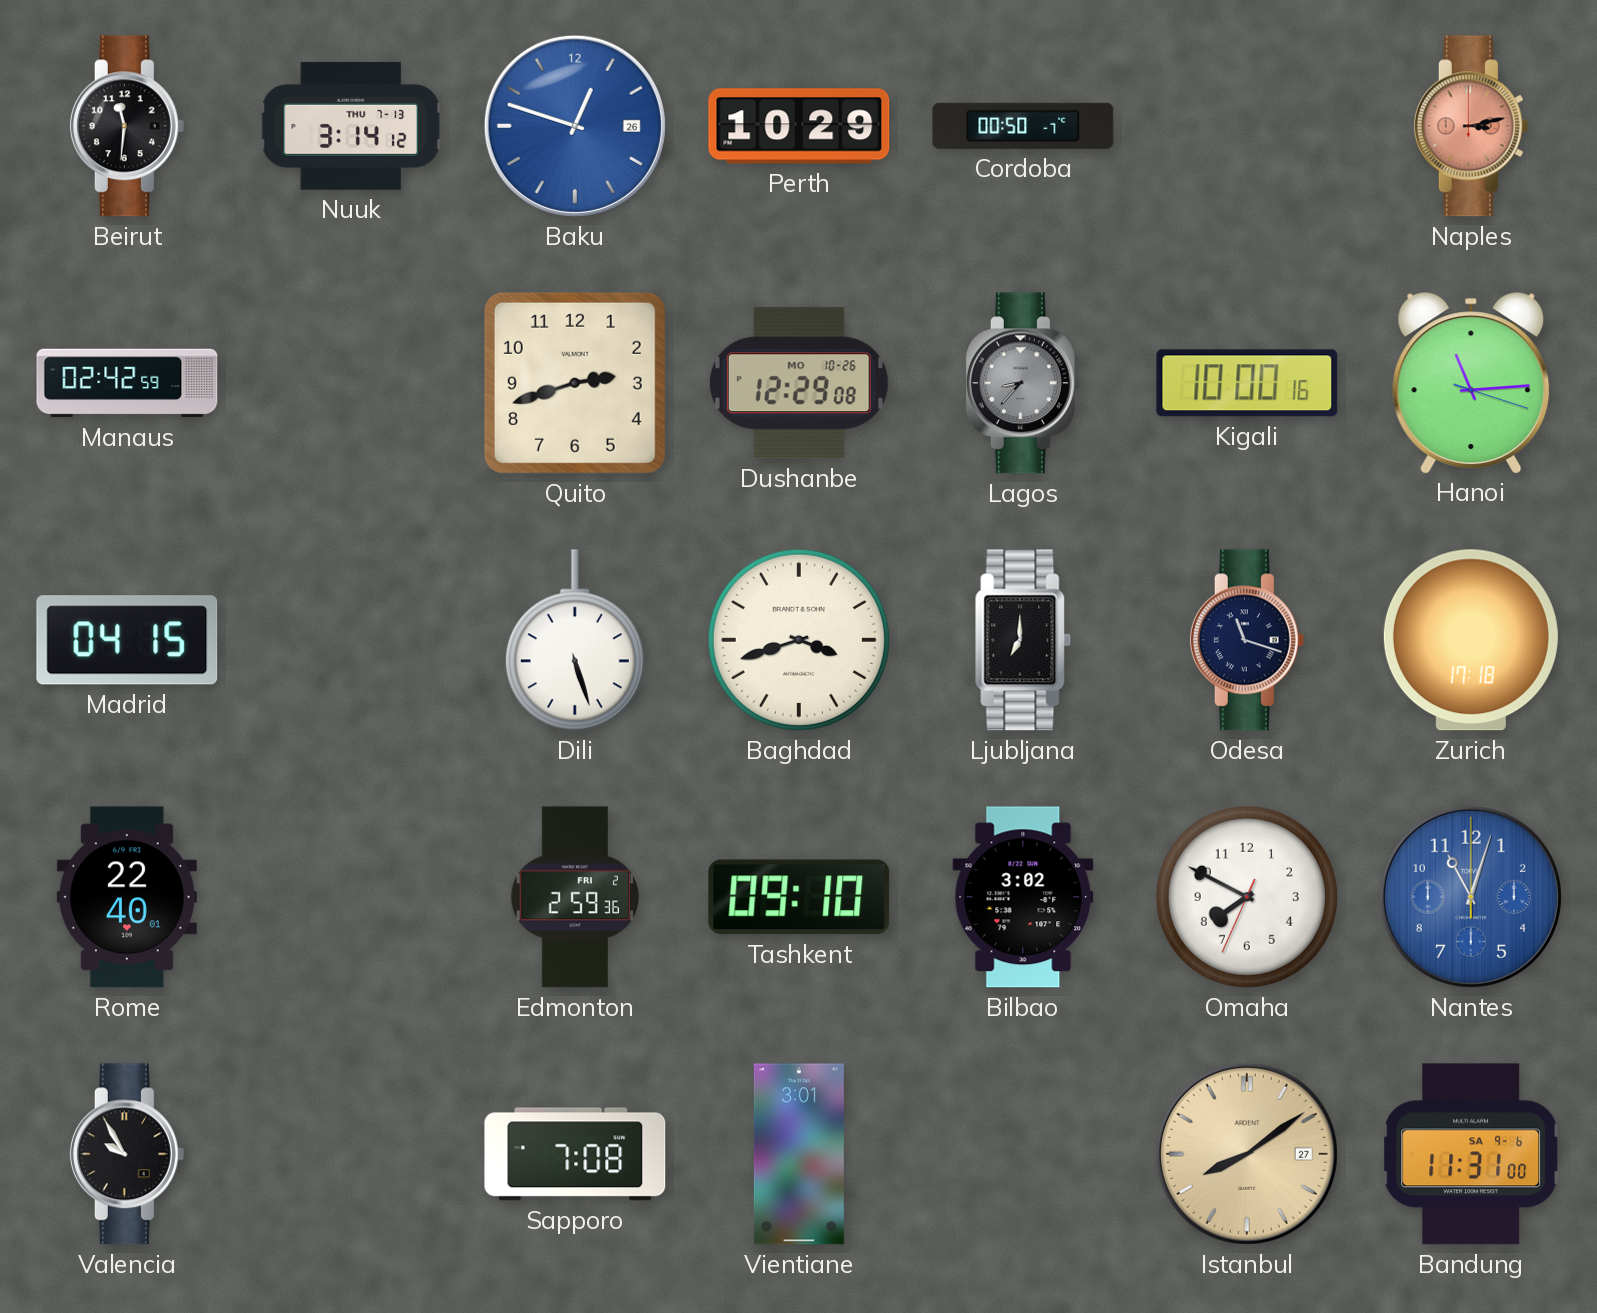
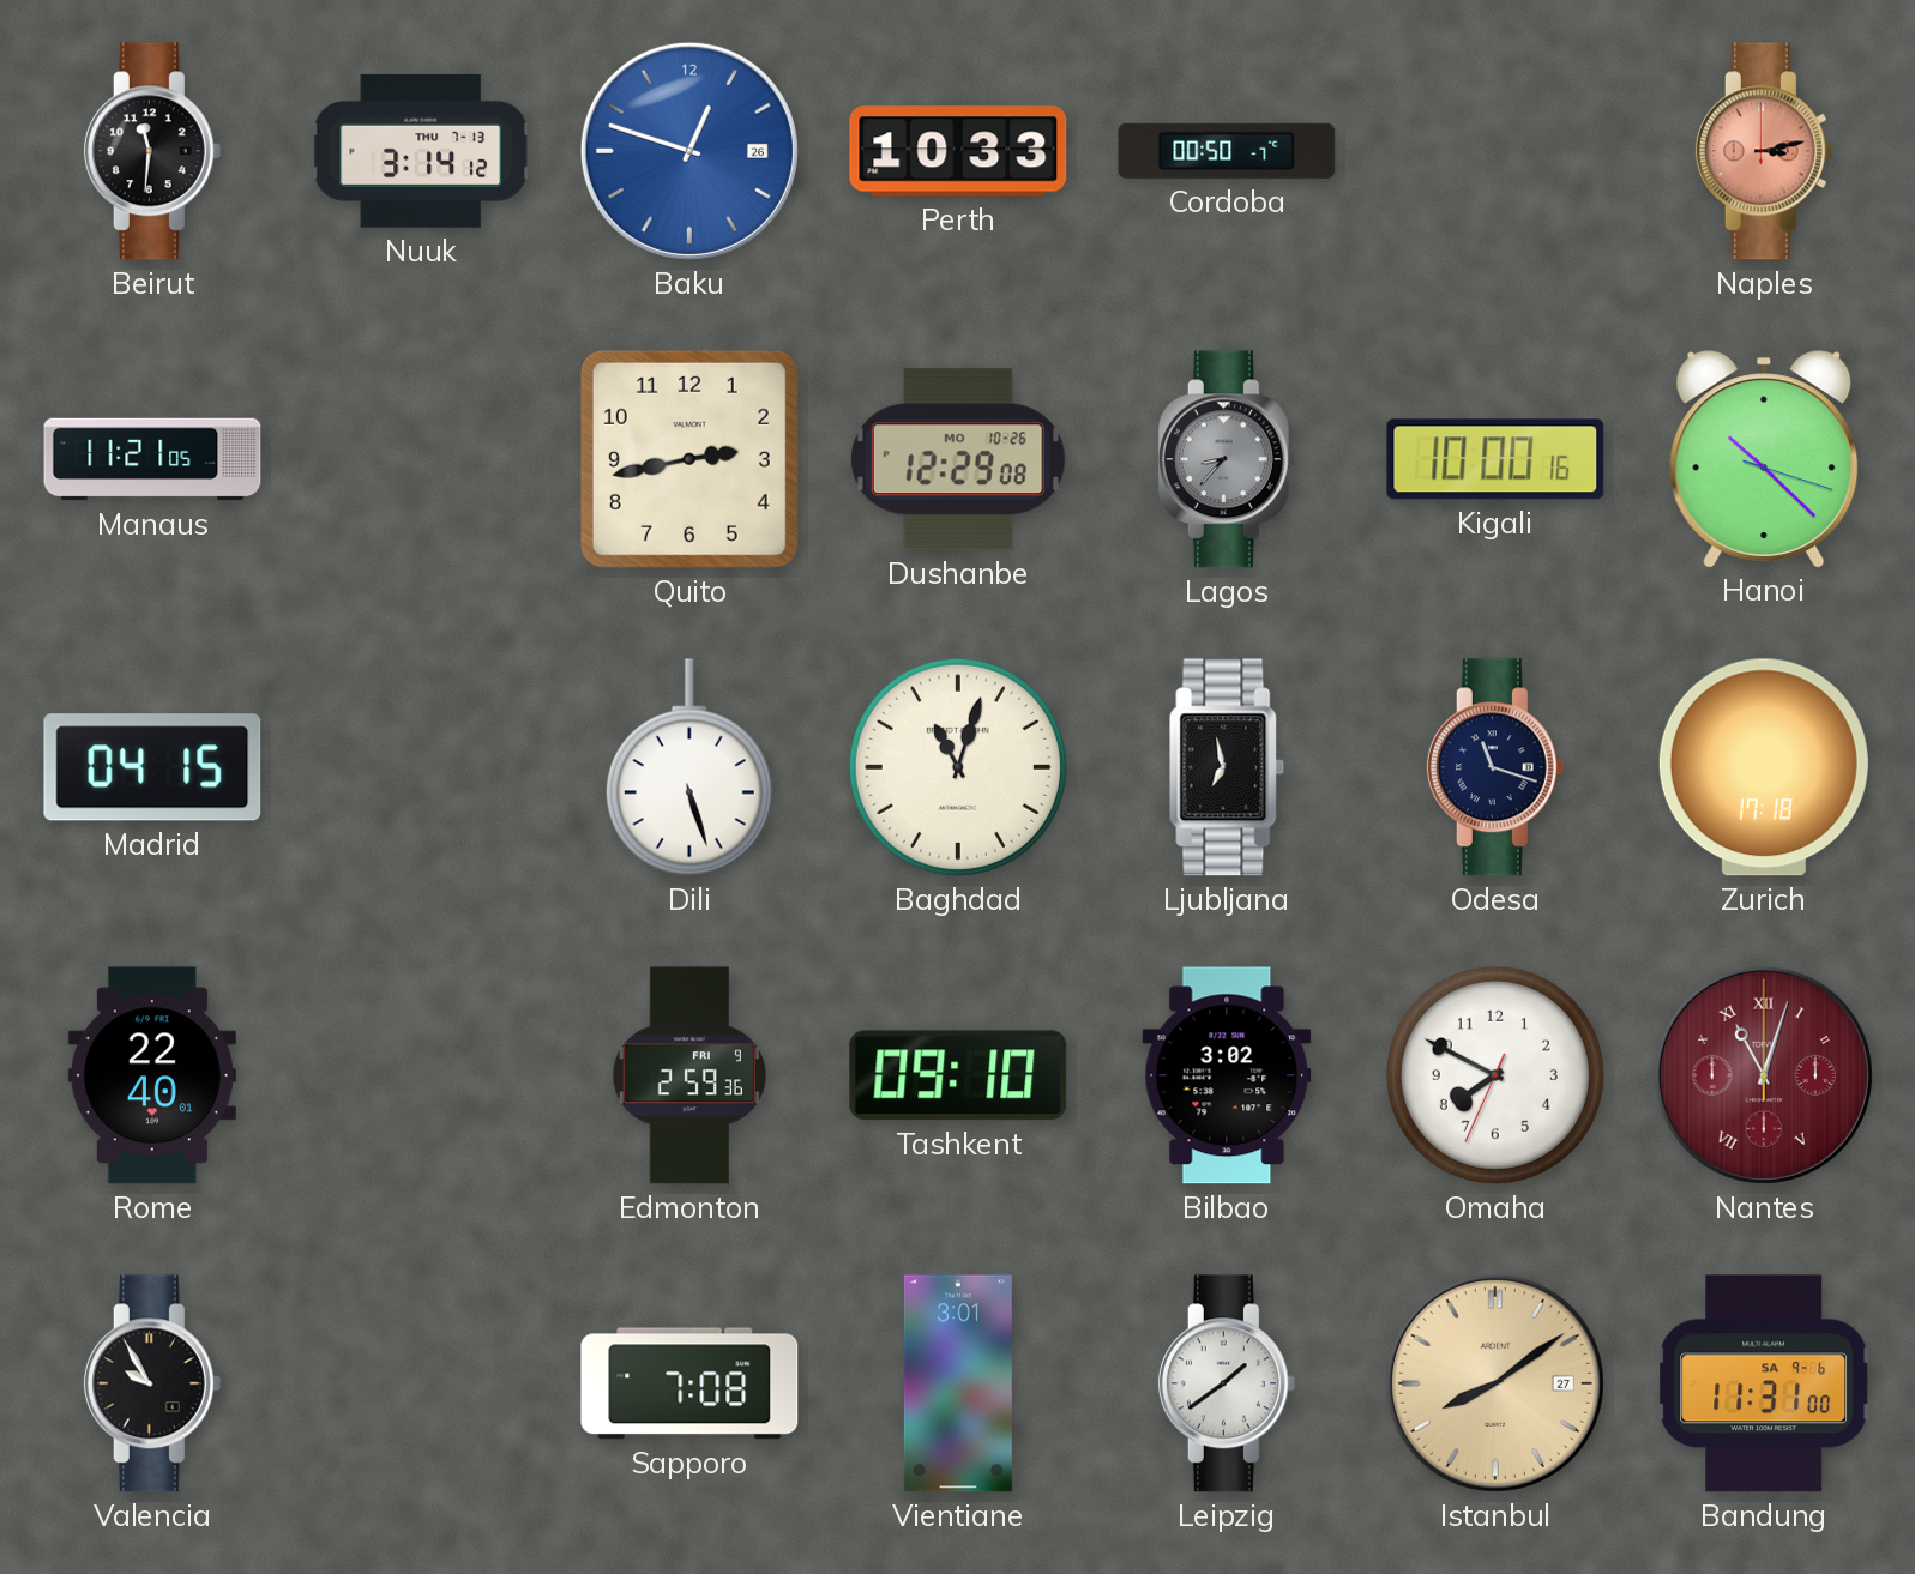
Perth: 10:29 -> 10:33
Manaus: 02:42 -> 11:21
Quito: 2:42 -> 2:43
Hanoi: 11:14 -> 10:22
Baghdad: 3:42 -> 11:03
Ljubljana: 7:00 -> 6:58
Edmonton date: FRI 2 -> FRI 9
Nantes dial: blue -> burgundy
Nantes numerals: Arabic -> Roman
Leipzig: none -> 1:39
